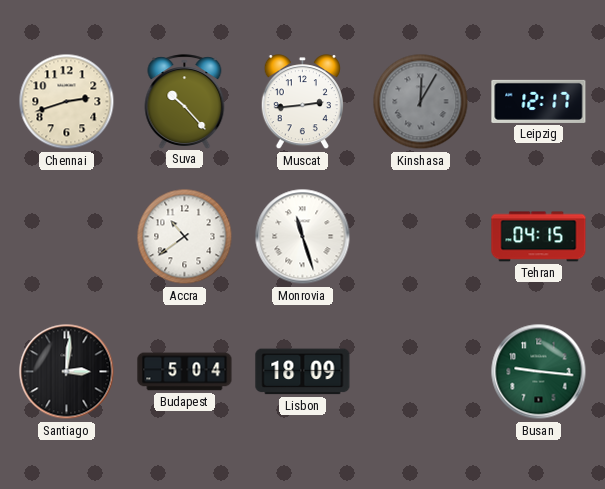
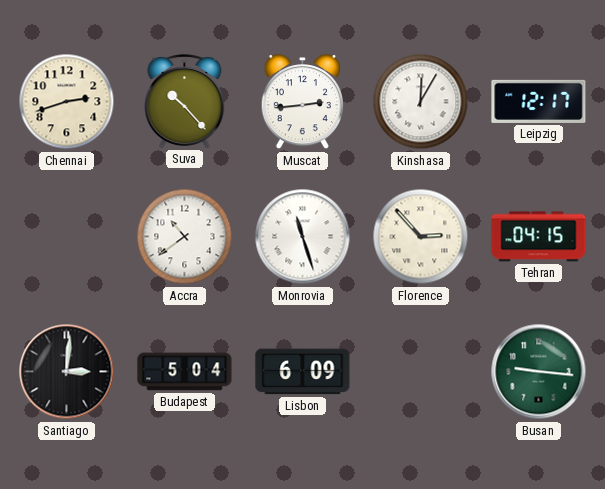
Kinshasa dial: grey -> white
Florence: none -> 2:53
Lisbon: 18:09 -> 6:09
